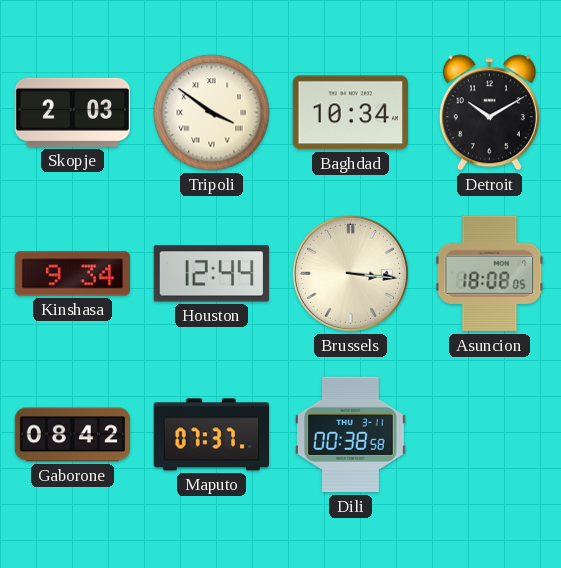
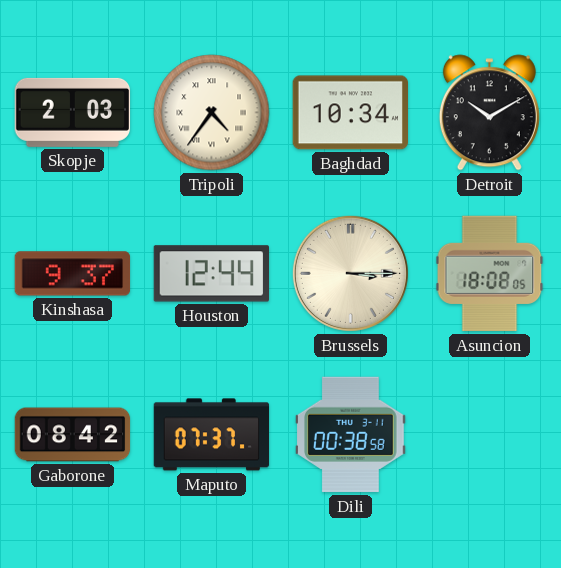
Tripoli: 3:51 -> 4:36
Kinshasa: 9:34 -> 9:37
Brussels: 3:16 -> 3:15
